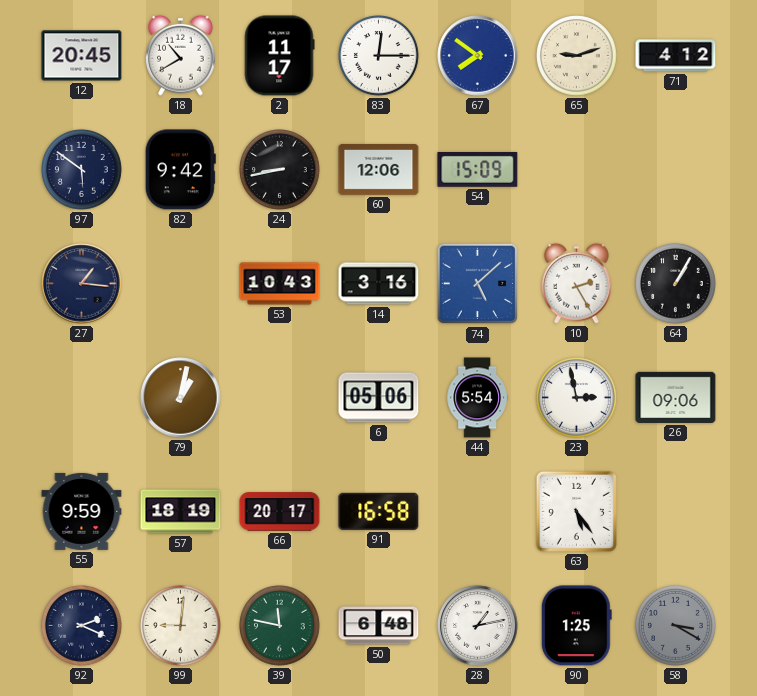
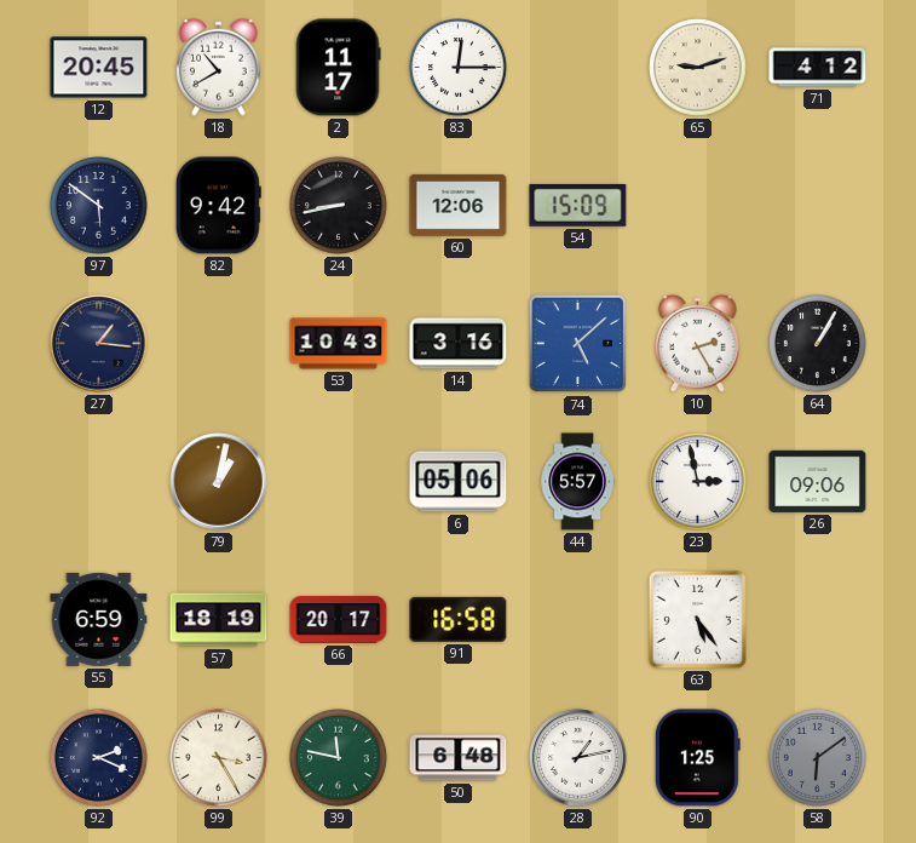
67: 7:51 -> none
44: 5:54 -> 5:57
55: 9:59 -> 6:59
99: 9:01 -> 3:25
58: 3:20 -> 6:09
